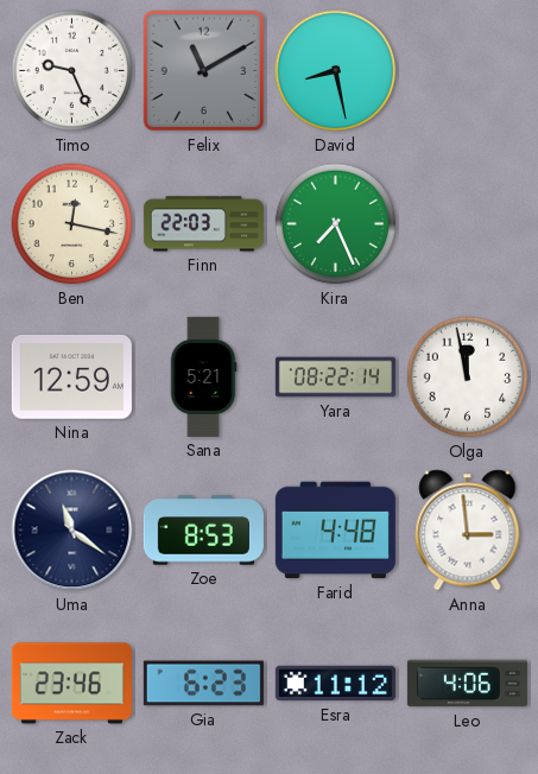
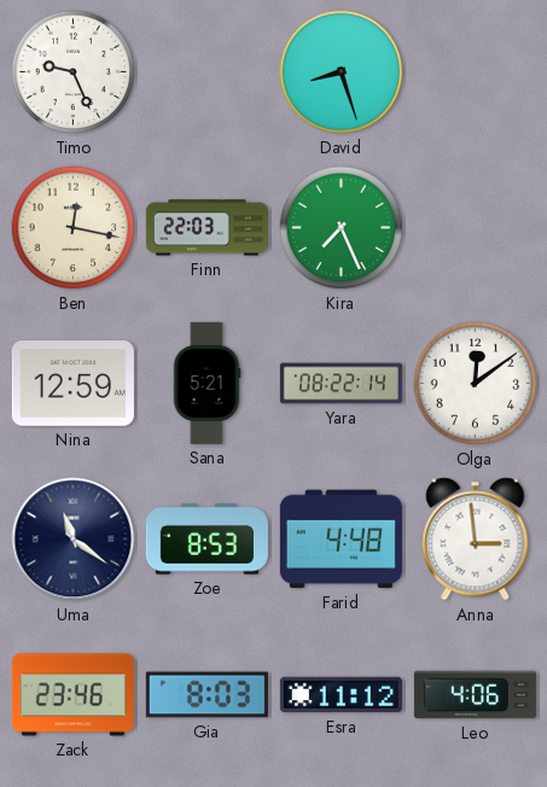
Felix: 11:10 -> none
David: 8:28 -> 8:27
Olga: 11:58 -> 12:09
Gia: 6:23 -> 8:03
